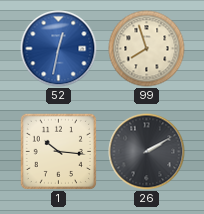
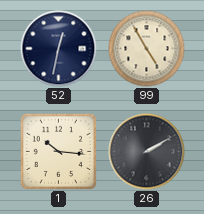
52 dial: blue -> navy
99: 7:57 -> 4:55
